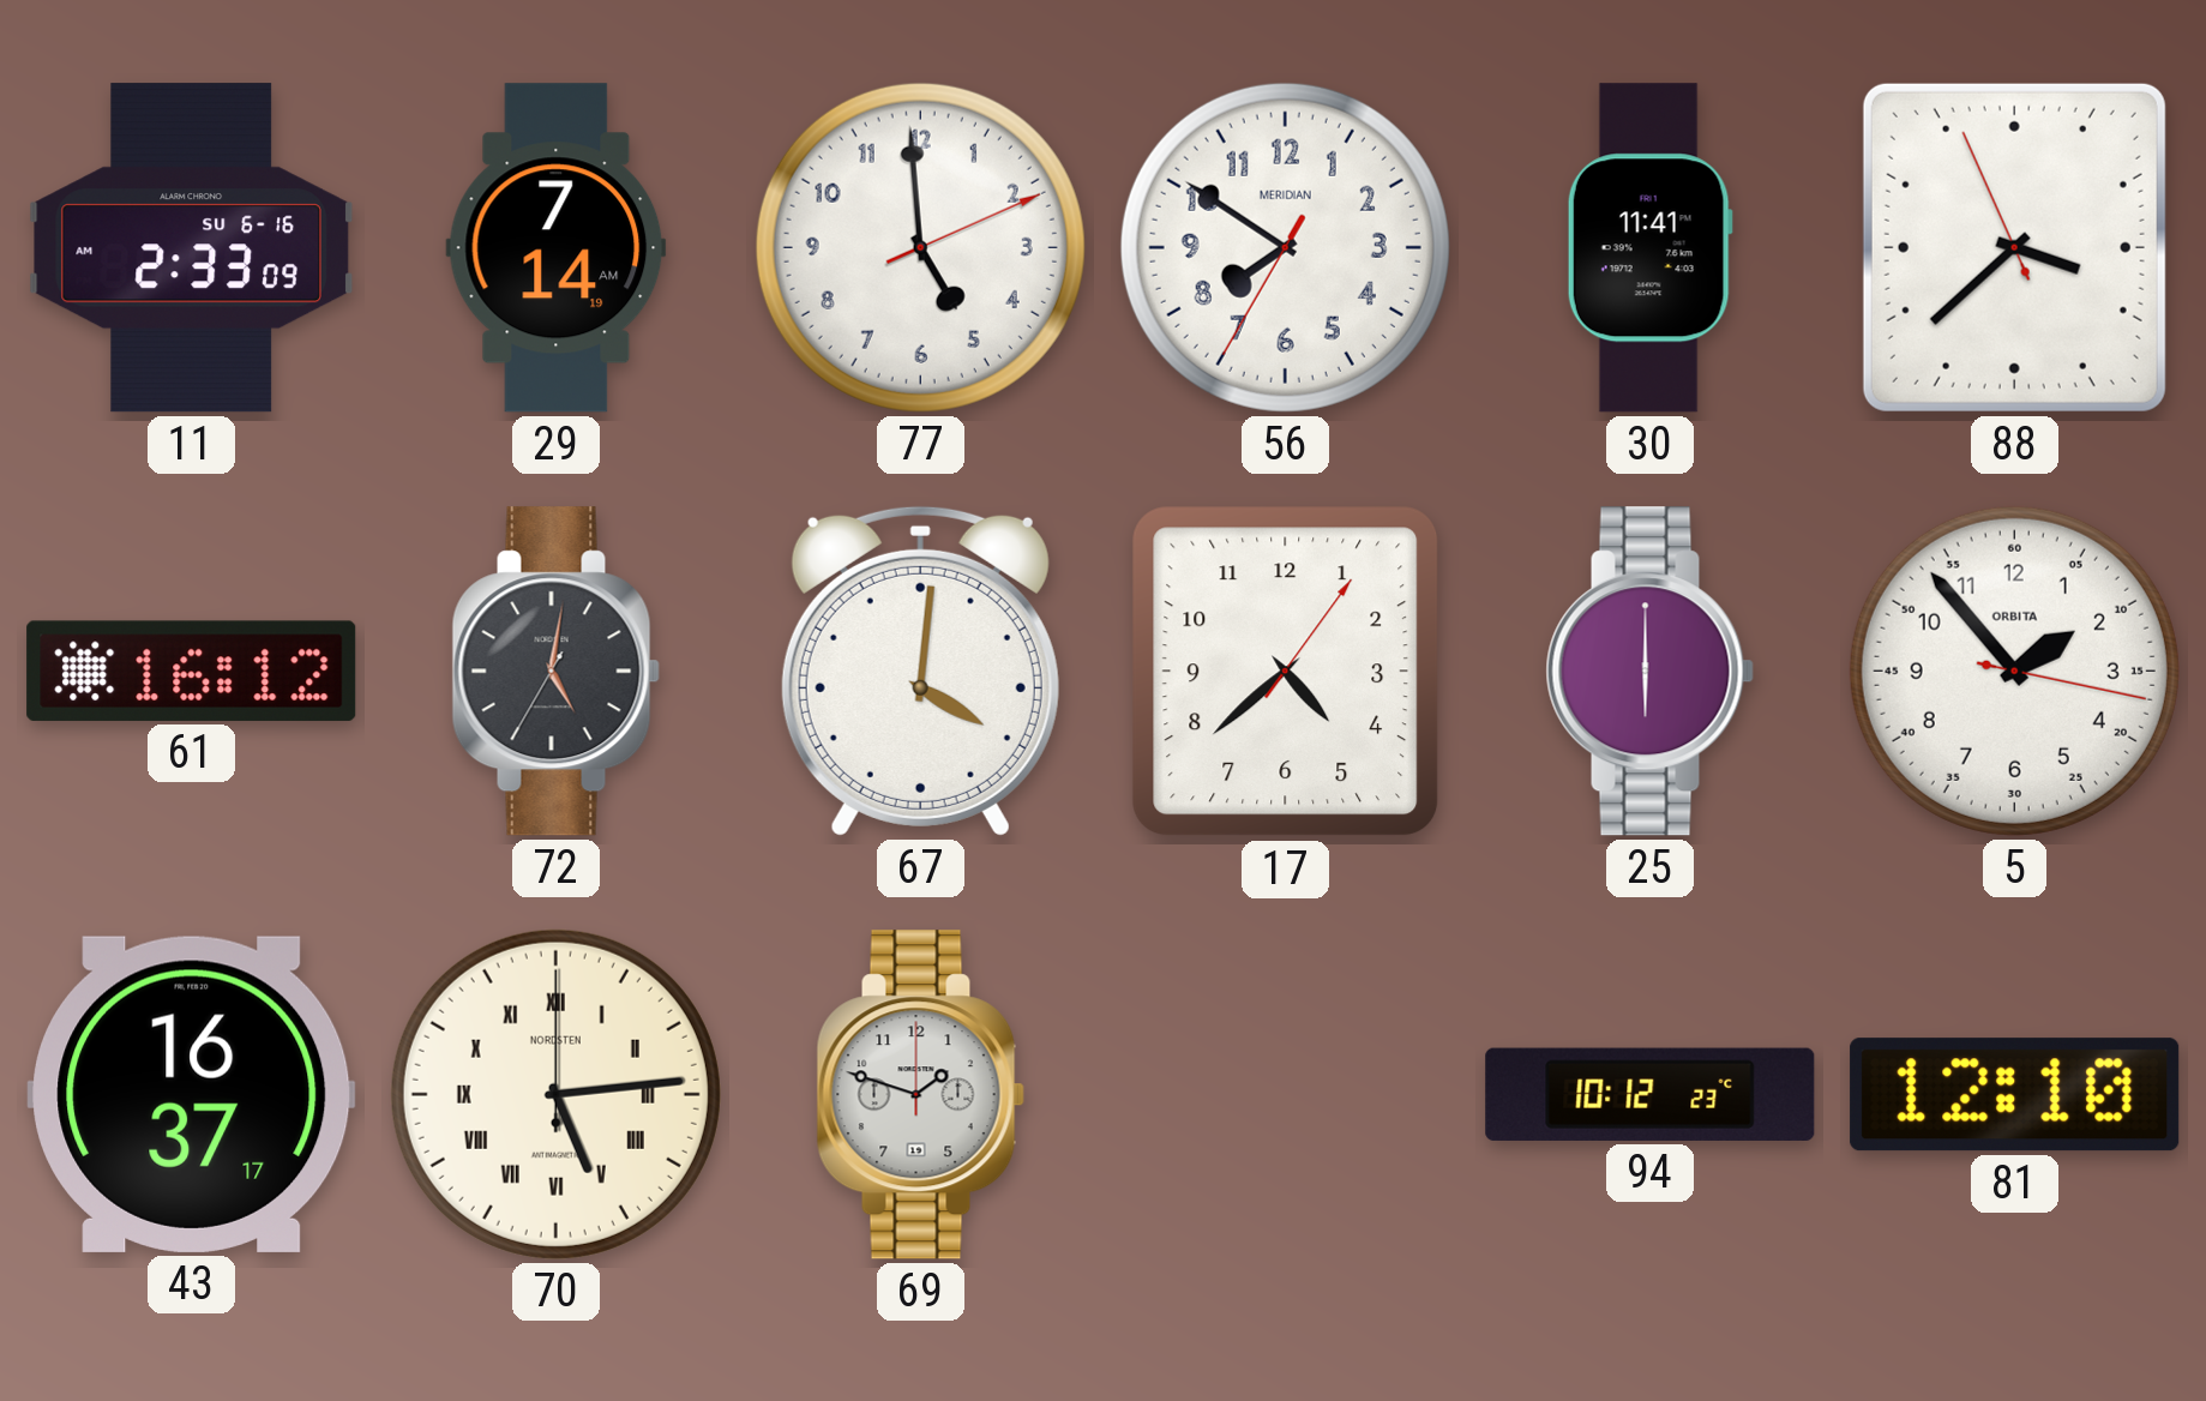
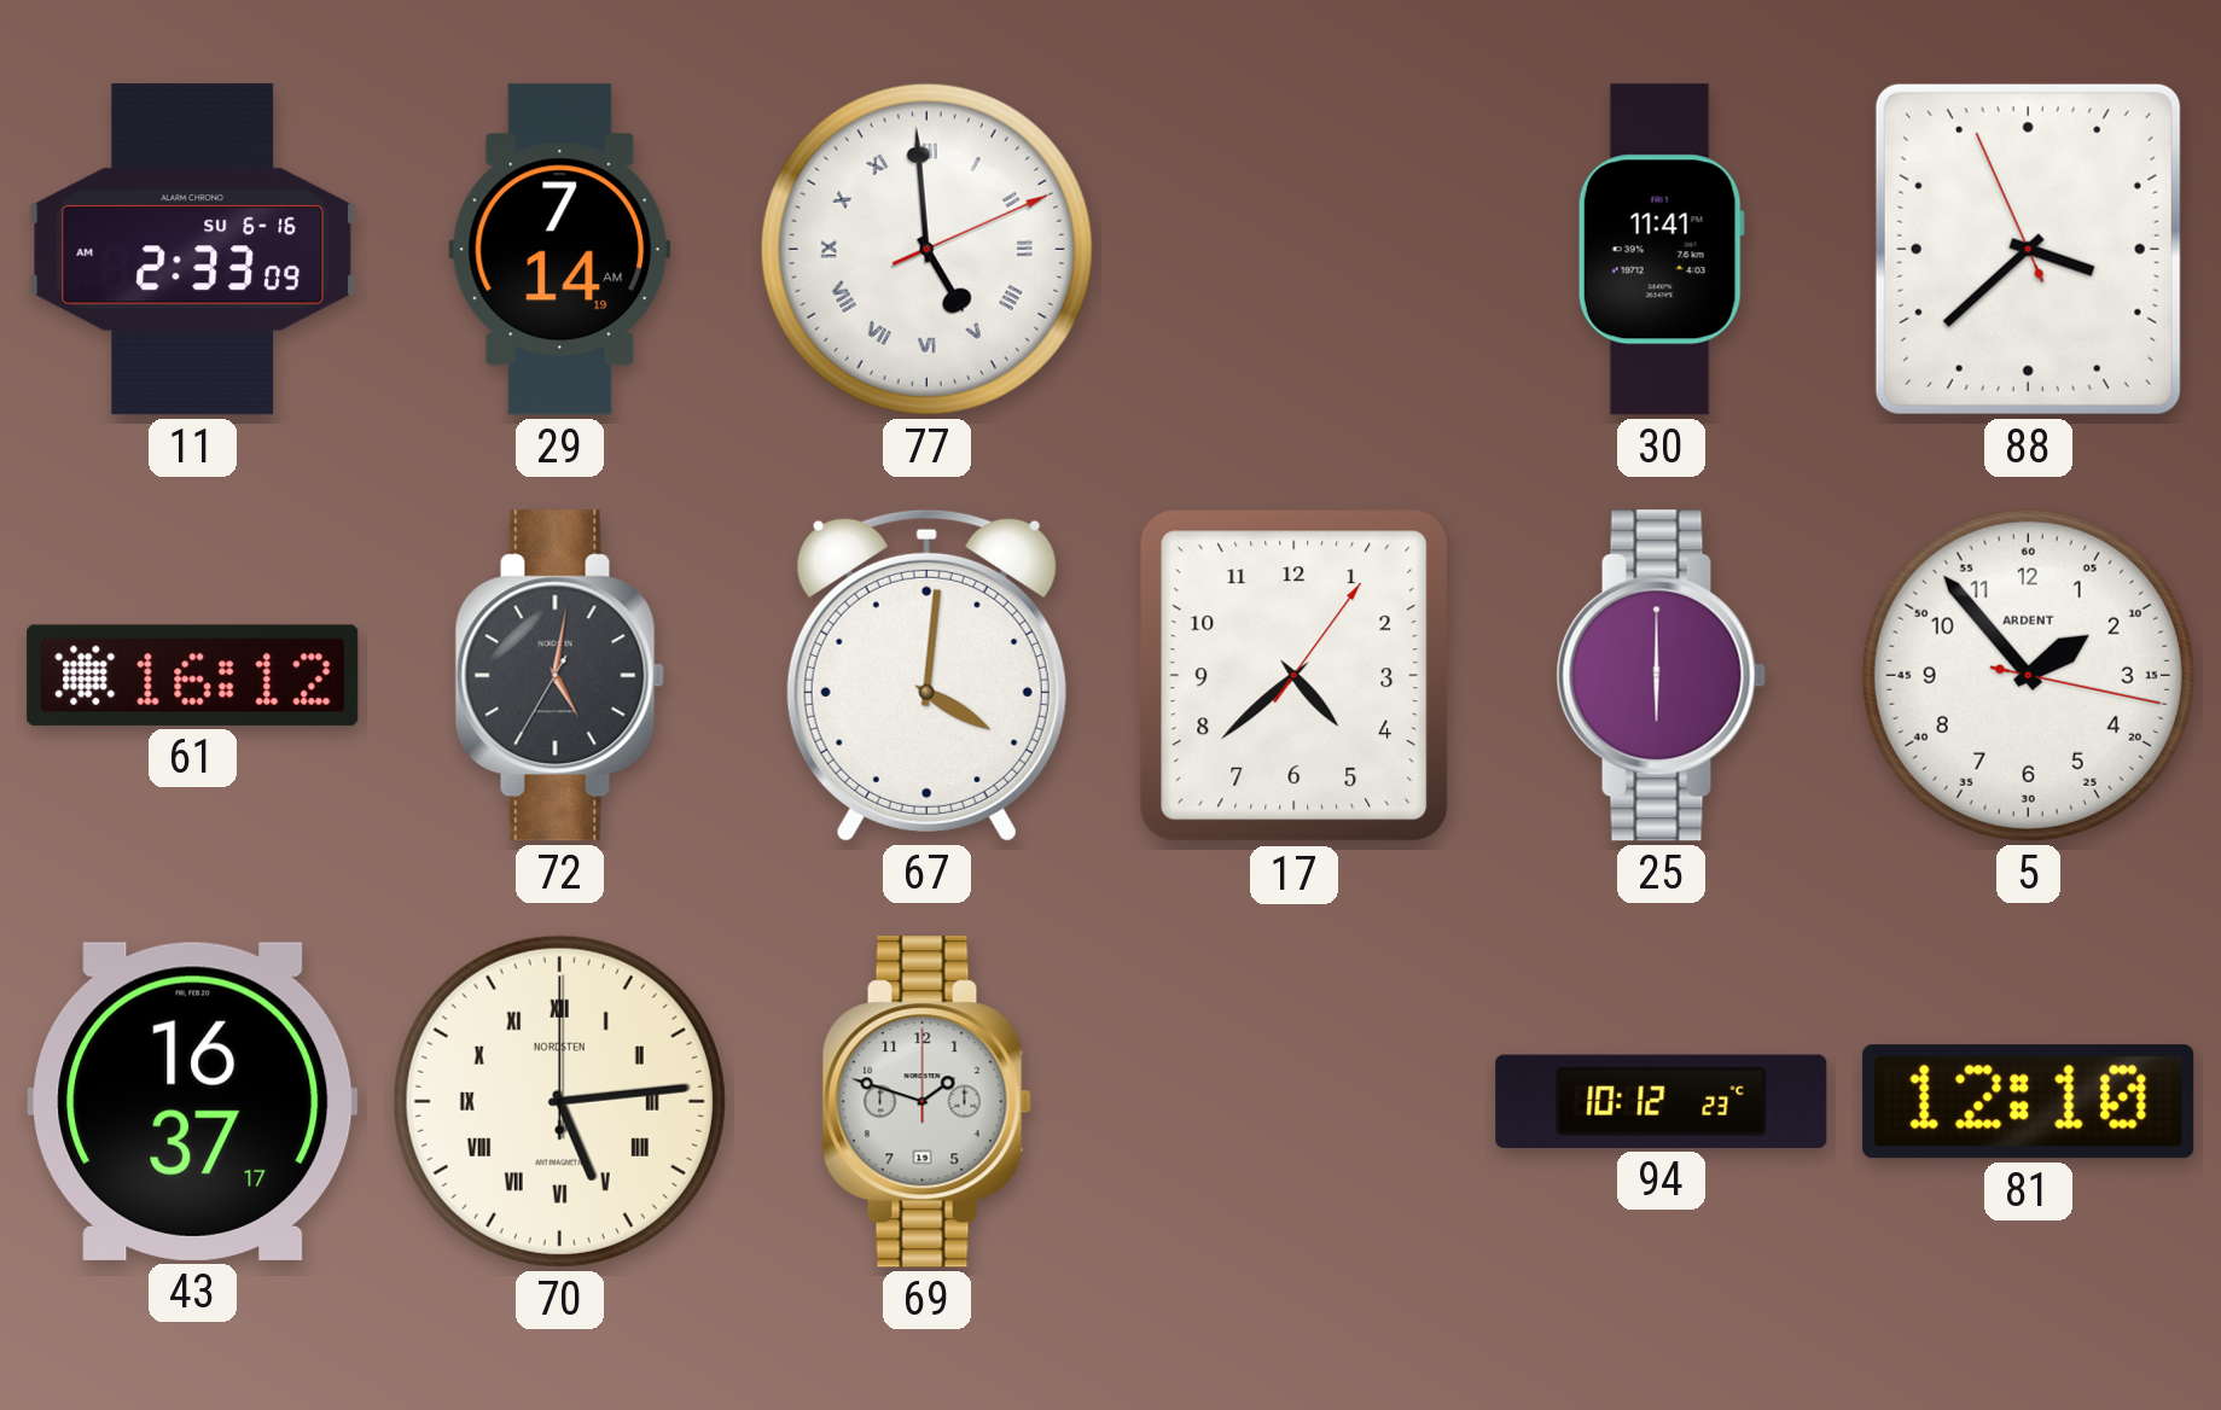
77 numerals: Arabic -> Roman
56: 7:50 -> none
5 brand: ORBITA -> ARDENT
